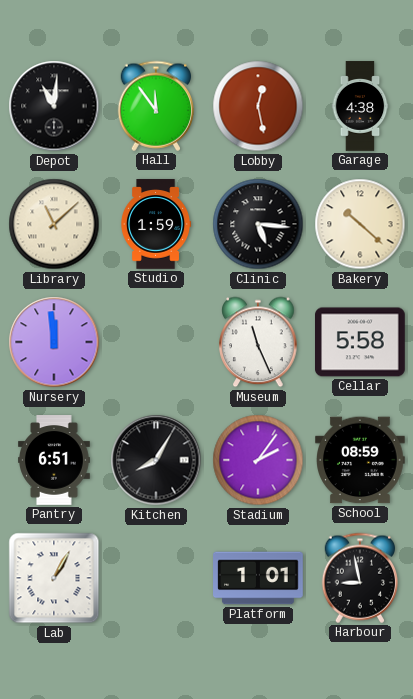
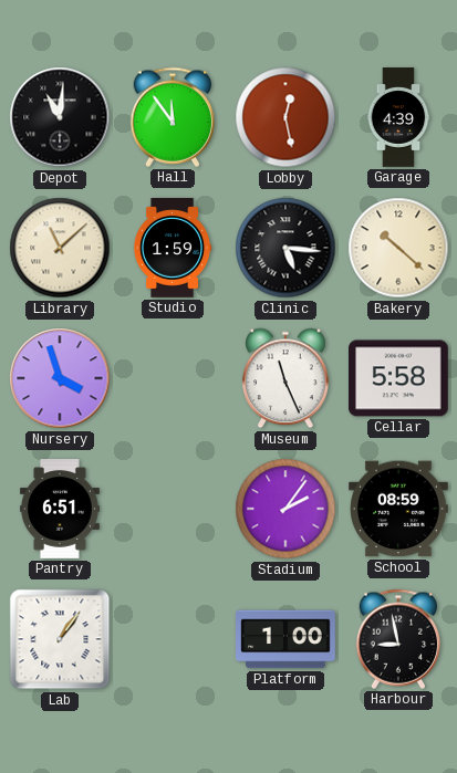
Garage: 4:38 -> 4:39
Nursery: 11:59 -> 3:57
Kitchen: 8:05 -> none
Lab: 1:05 -> 1:06
Platform: 1:01 -> 1:00
